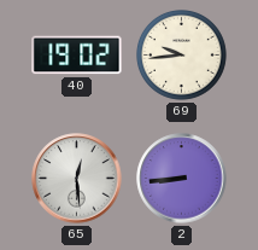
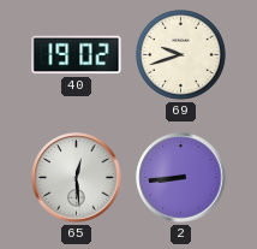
69: 9:44 -> 9:42
